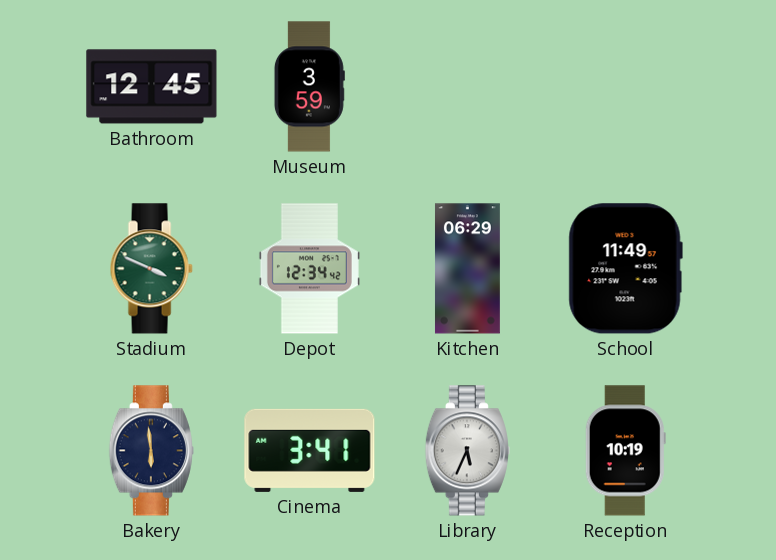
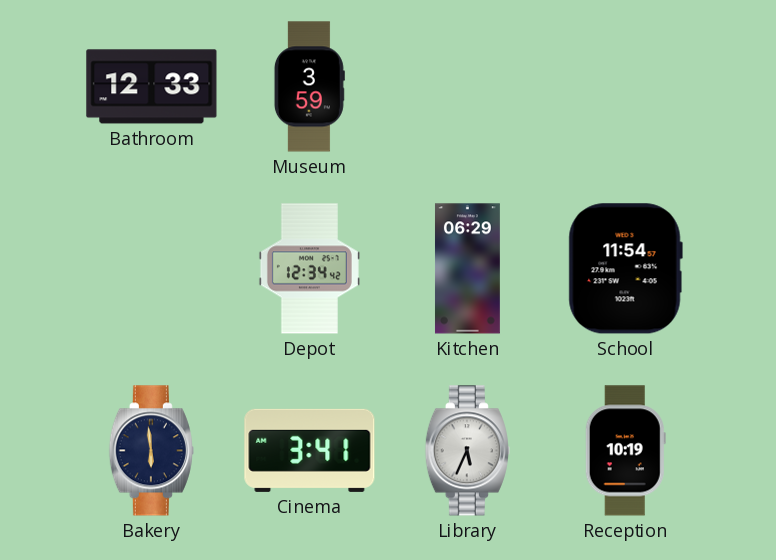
Bathroom: 12:45 -> 12:33
Stadium: 3:49 -> none
School: 11:49 -> 11:54
